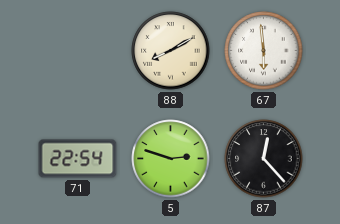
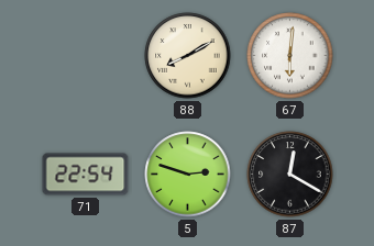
67: 5:59 -> 6:01
87: 12:23 -> 12:20
